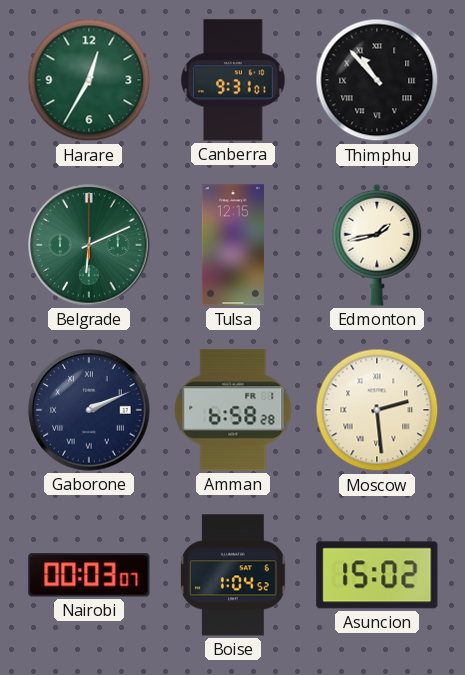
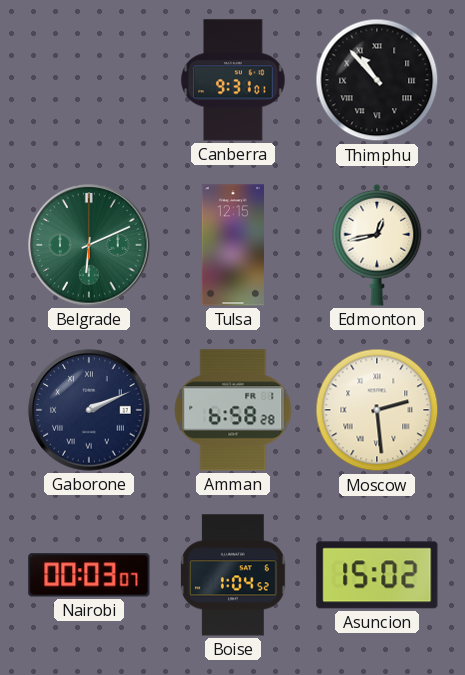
Harare: 12:35 -> none
Edmonton: 1:43 -> 12:43
